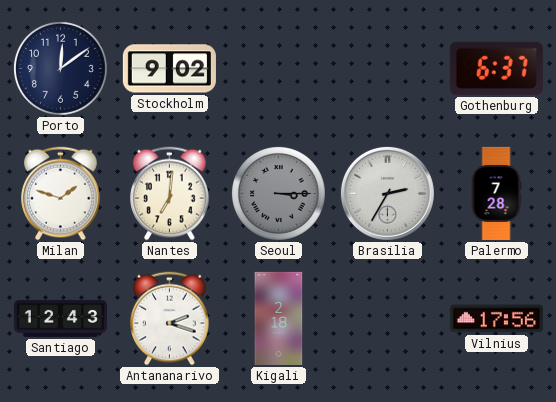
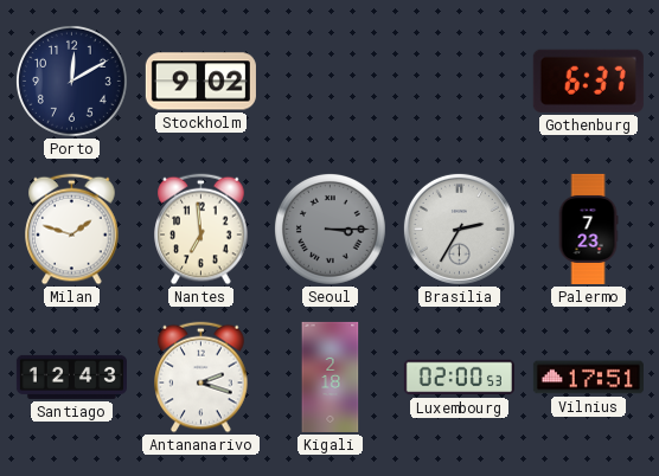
Porto: 12:09 -> 12:10
Nantes: 7:01 -> 6:59
Palermo: 7:28 -> 7:23
Luxembourg: none -> 02:00
Vilnius: 17:56 -> 17:51
